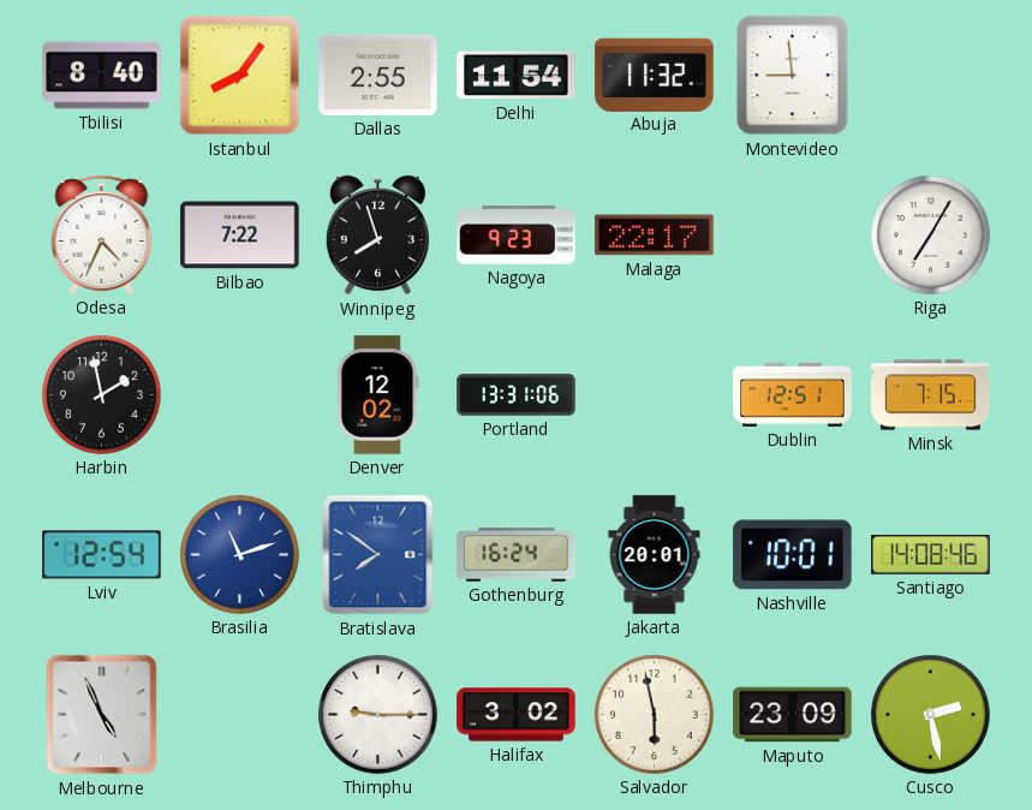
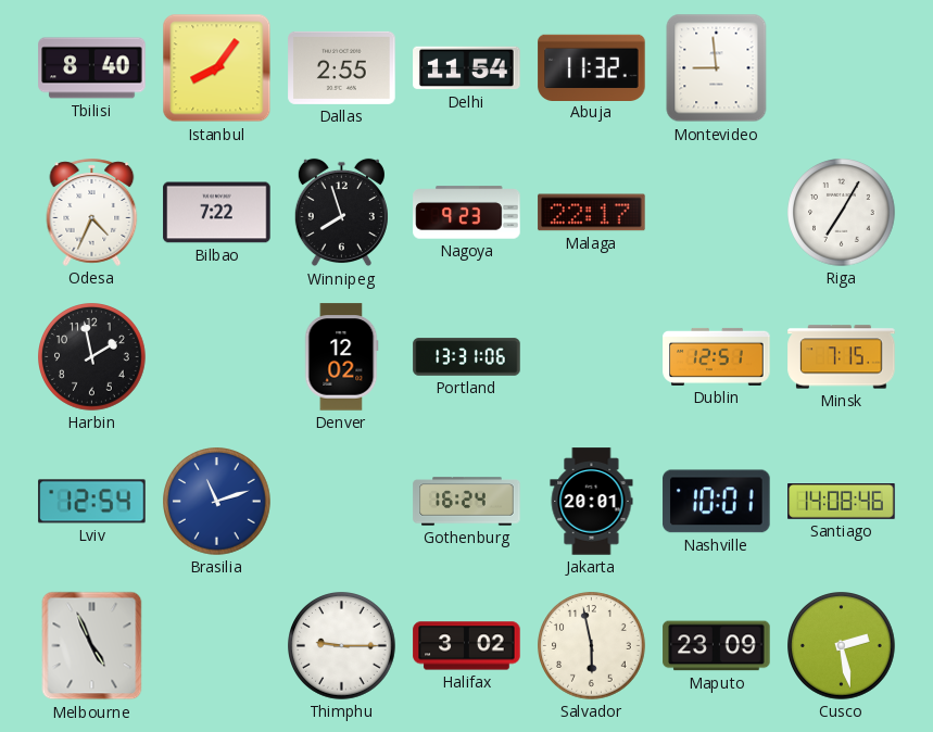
Bratislava: 7:51 -> none
